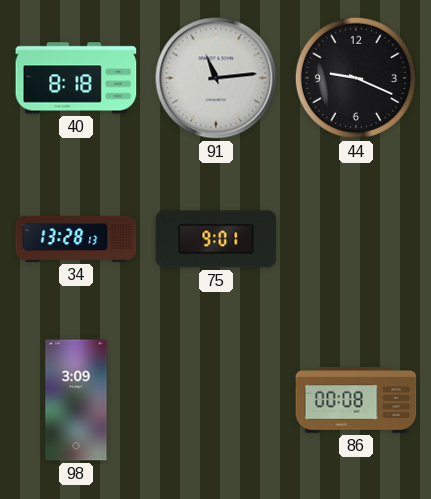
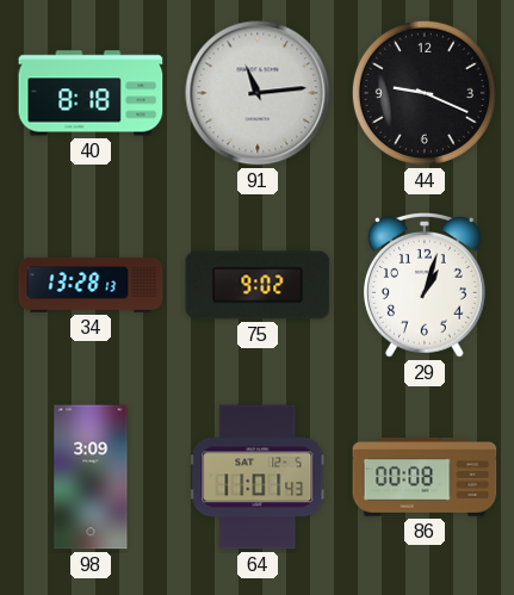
75: 9:01 -> 9:02
29: none -> 1:03
64: none -> 11:01
